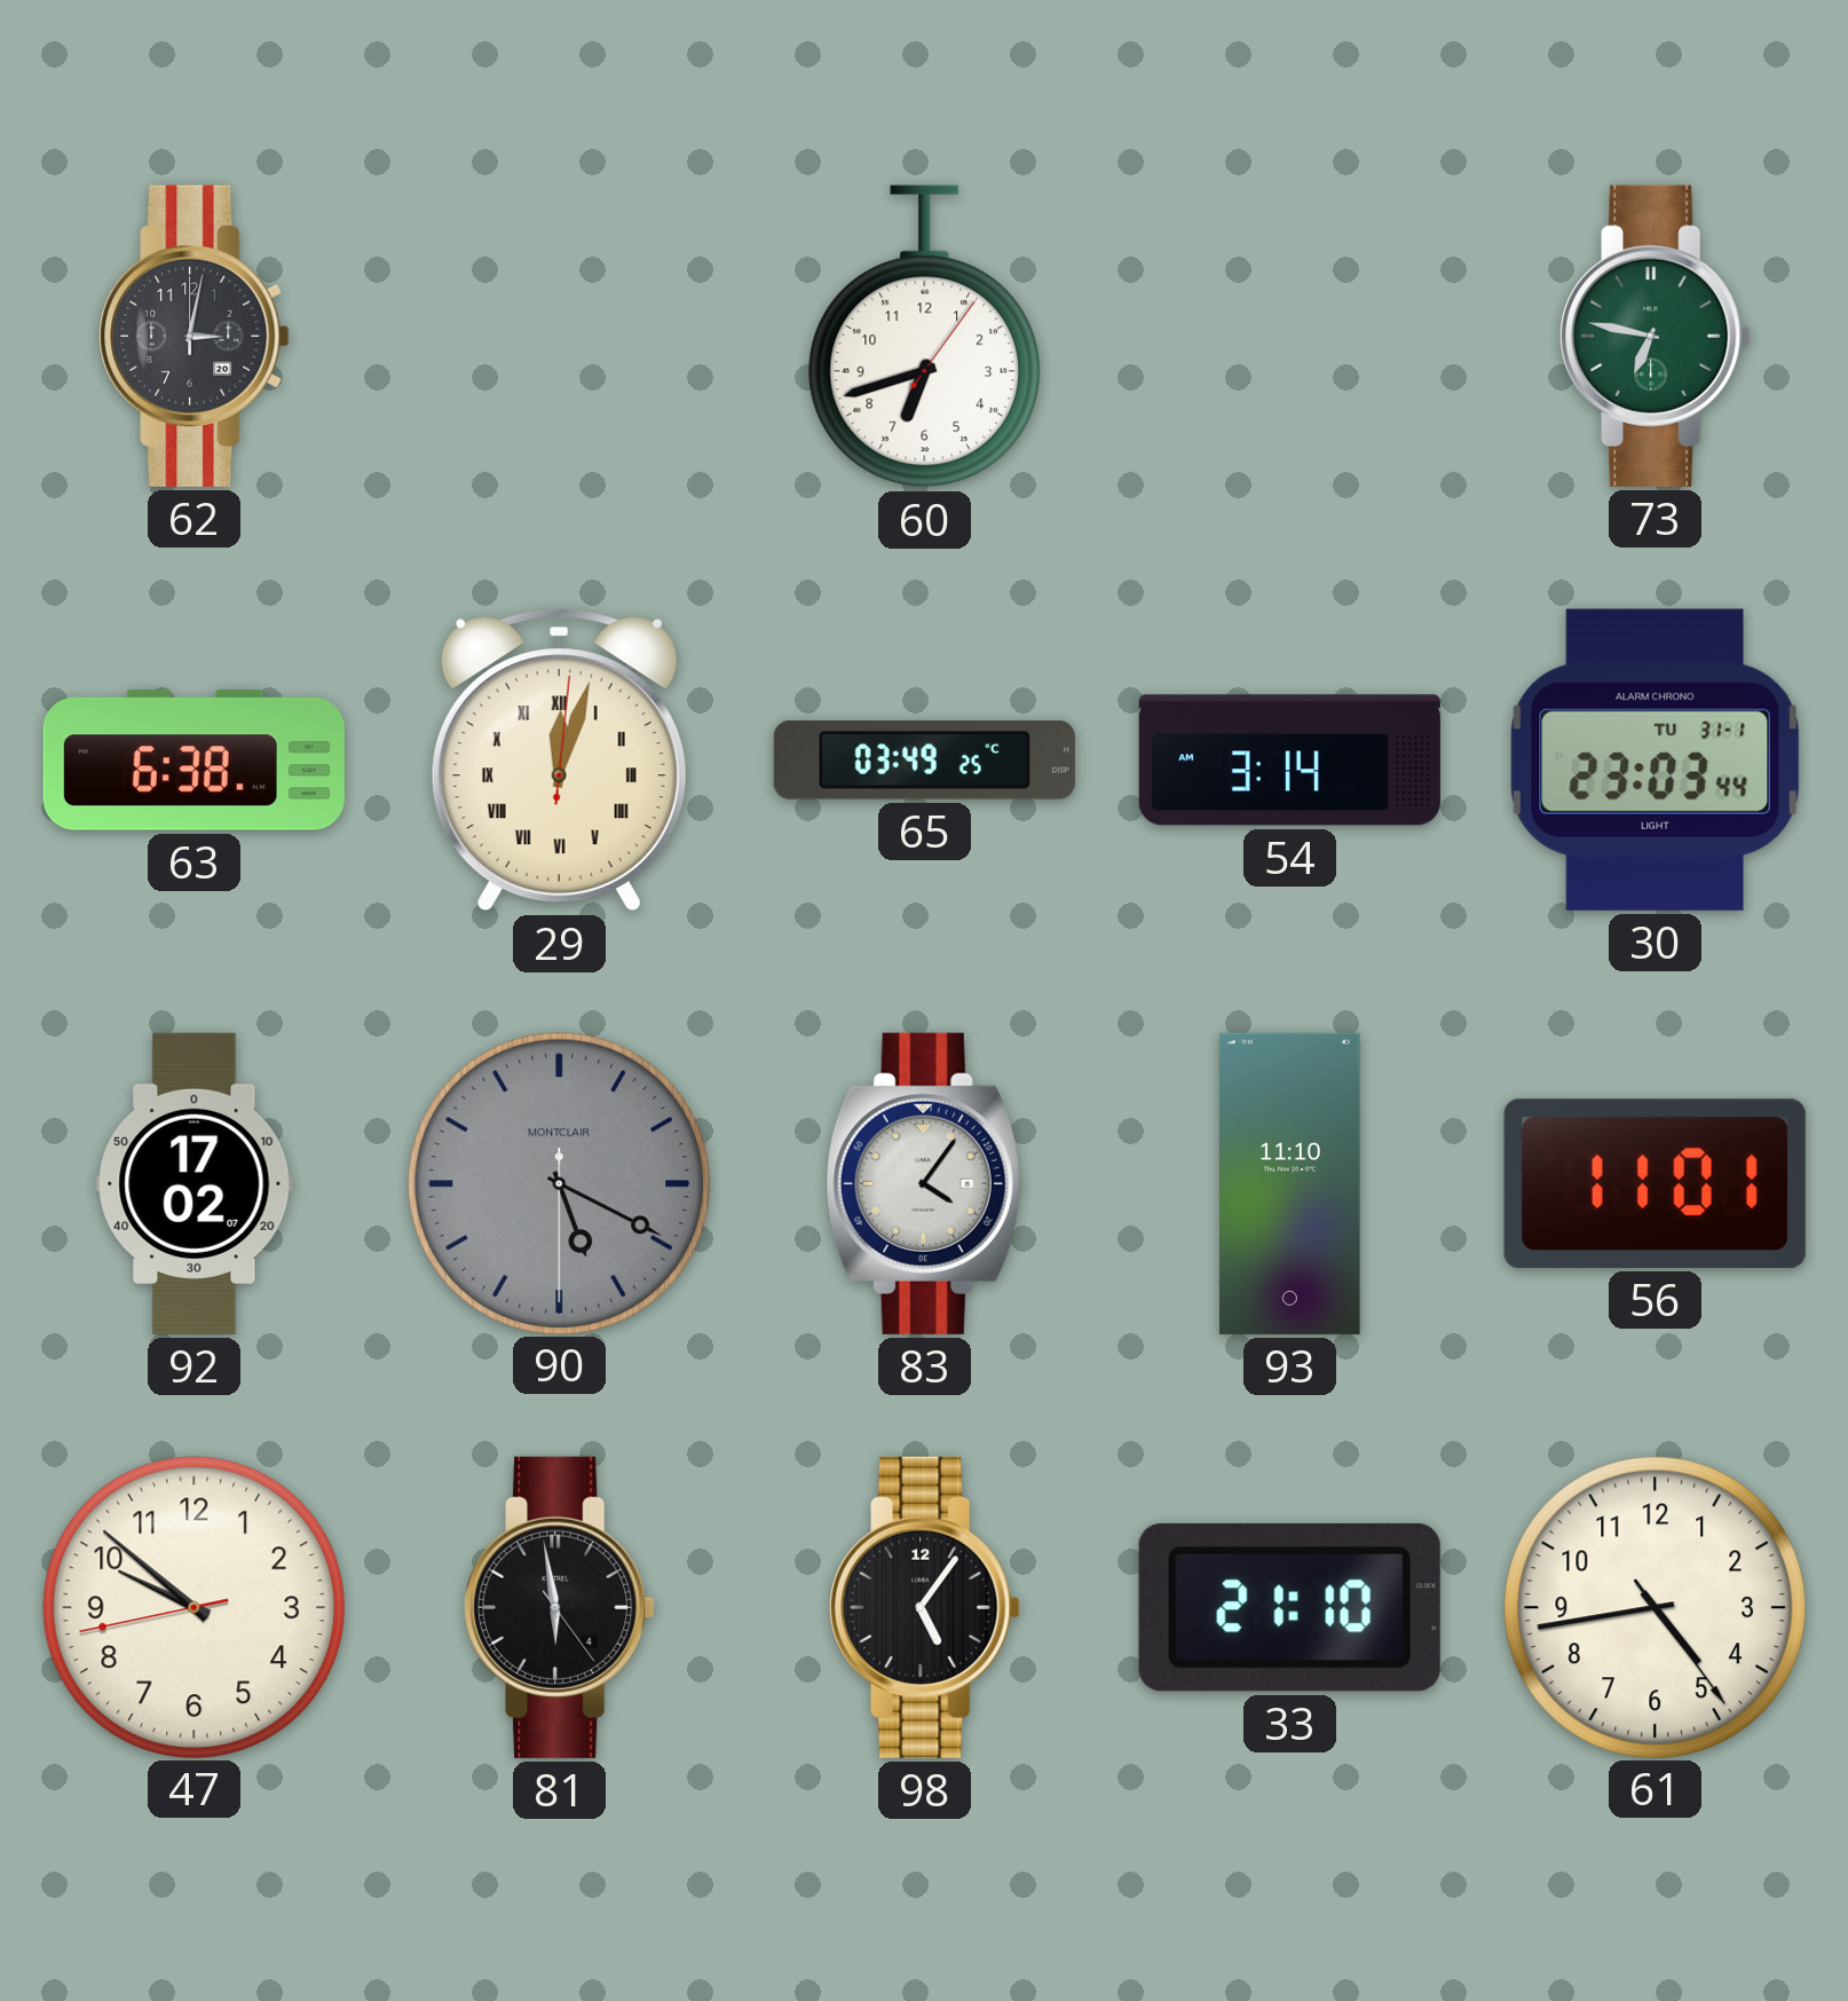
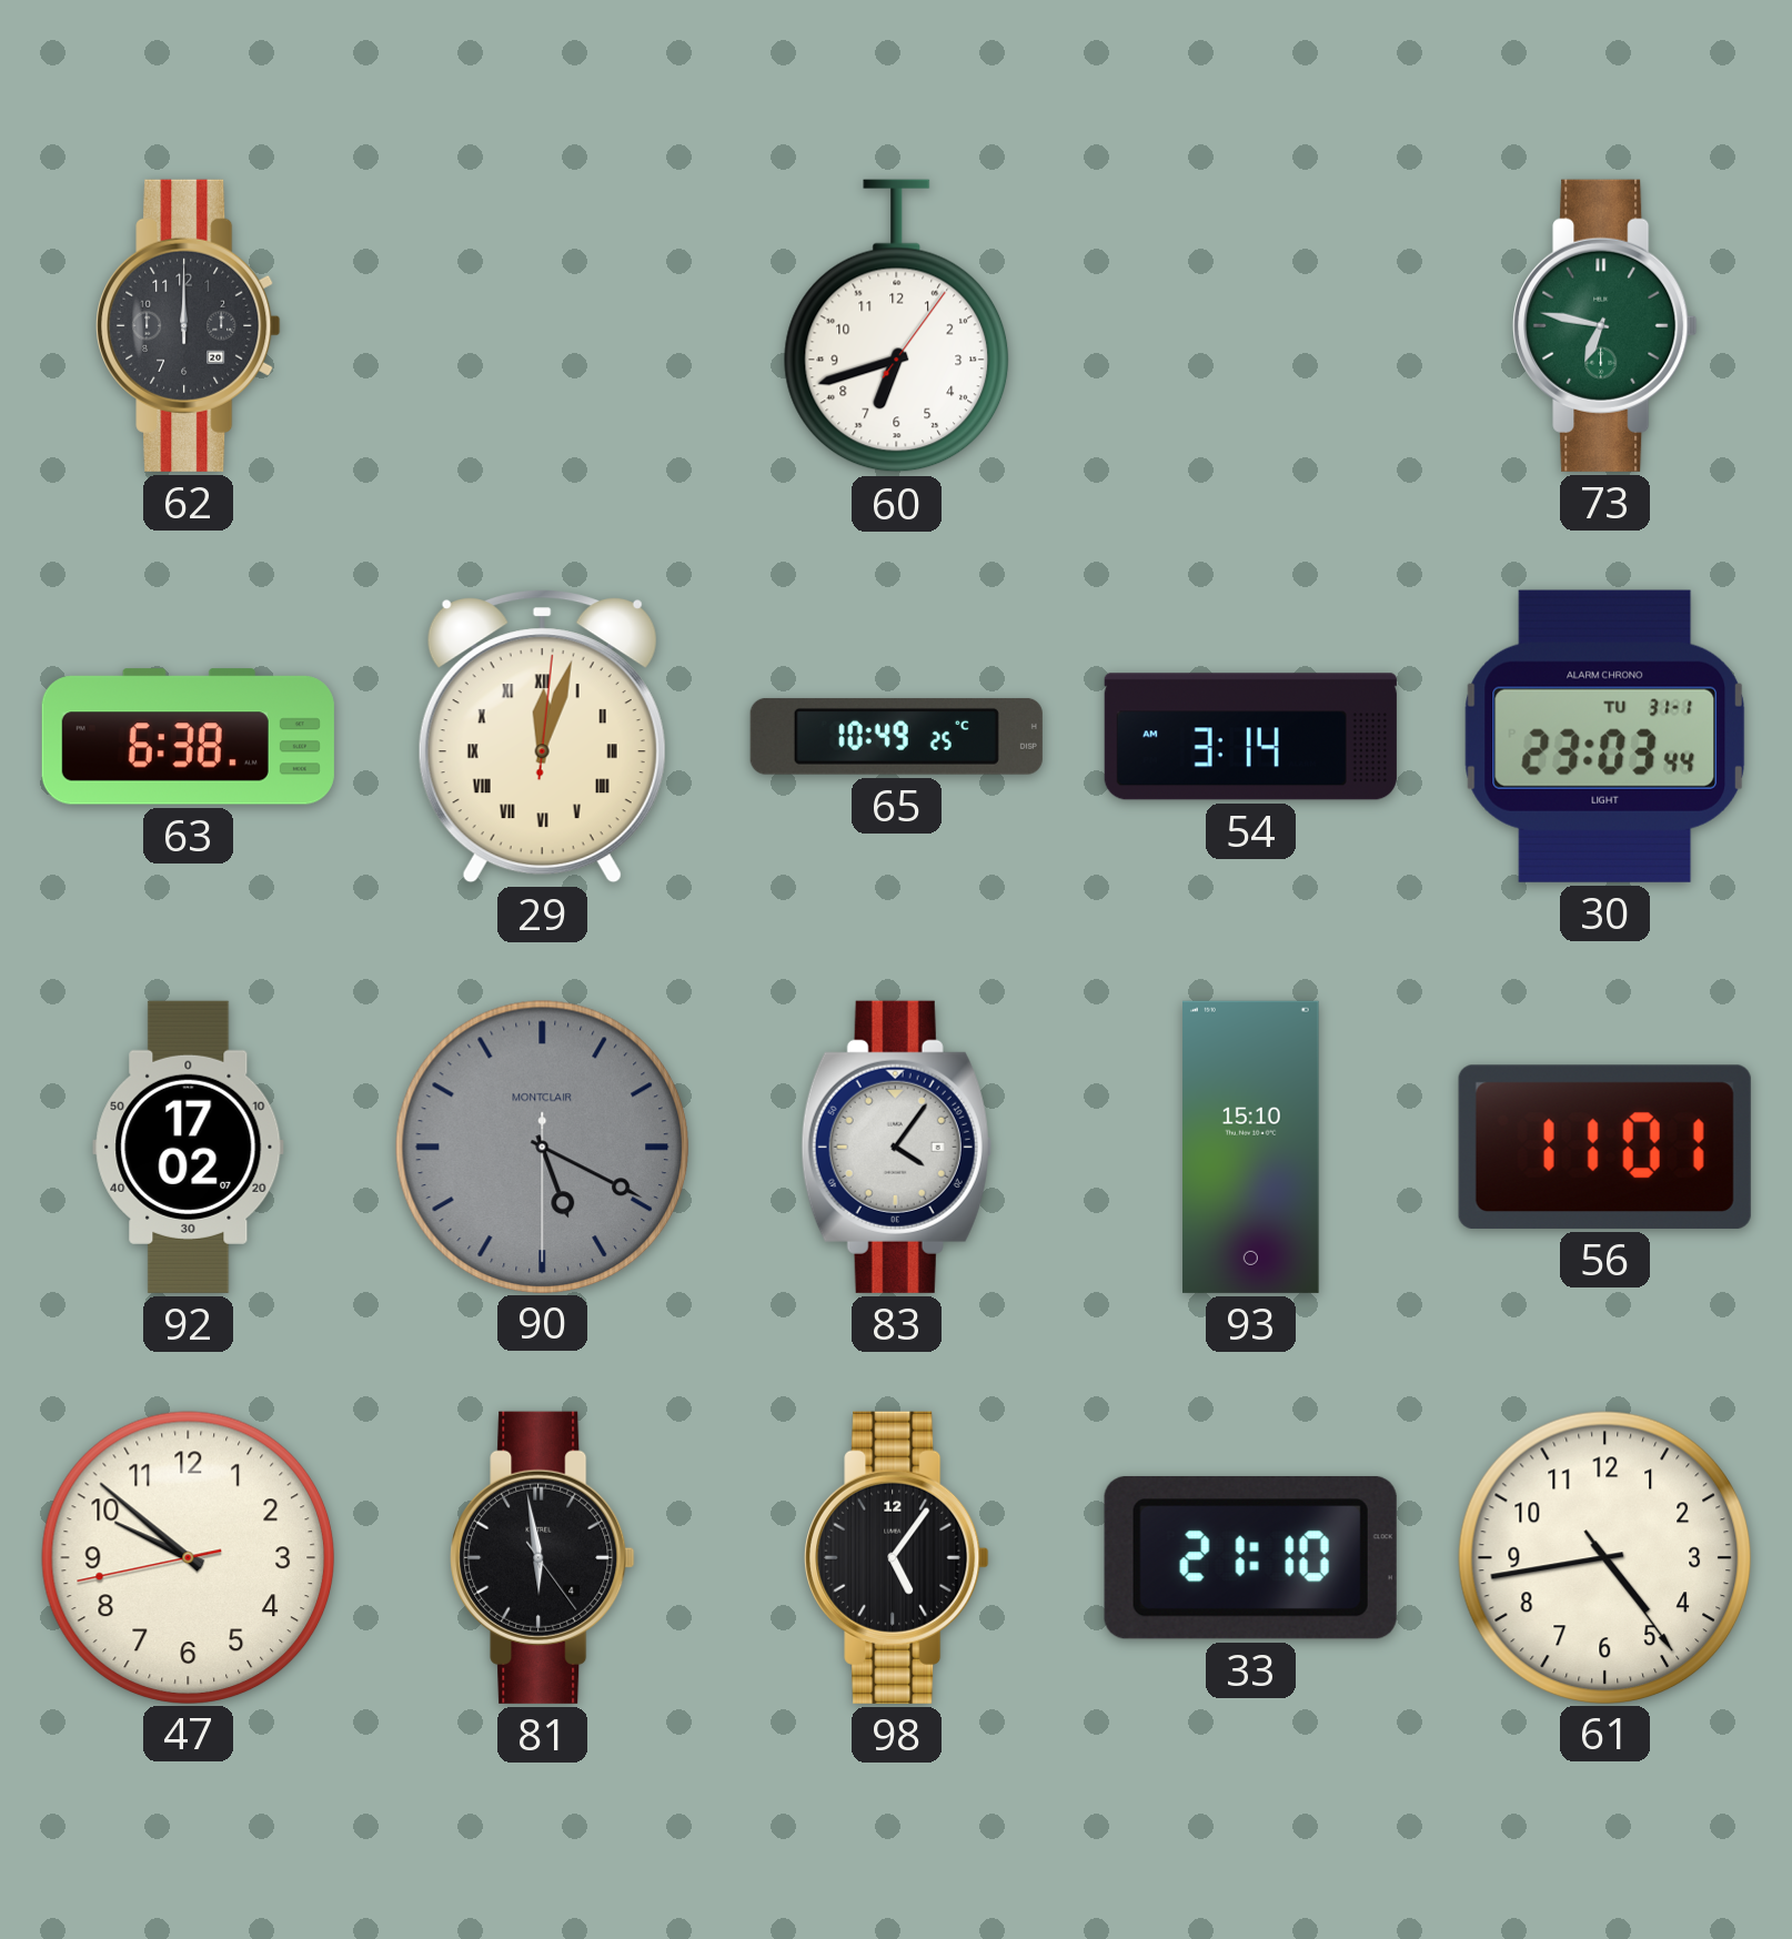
62: 3:02 -> 12:00
65: 03:49 -> 10:49
93: 11:10 -> 15:10
